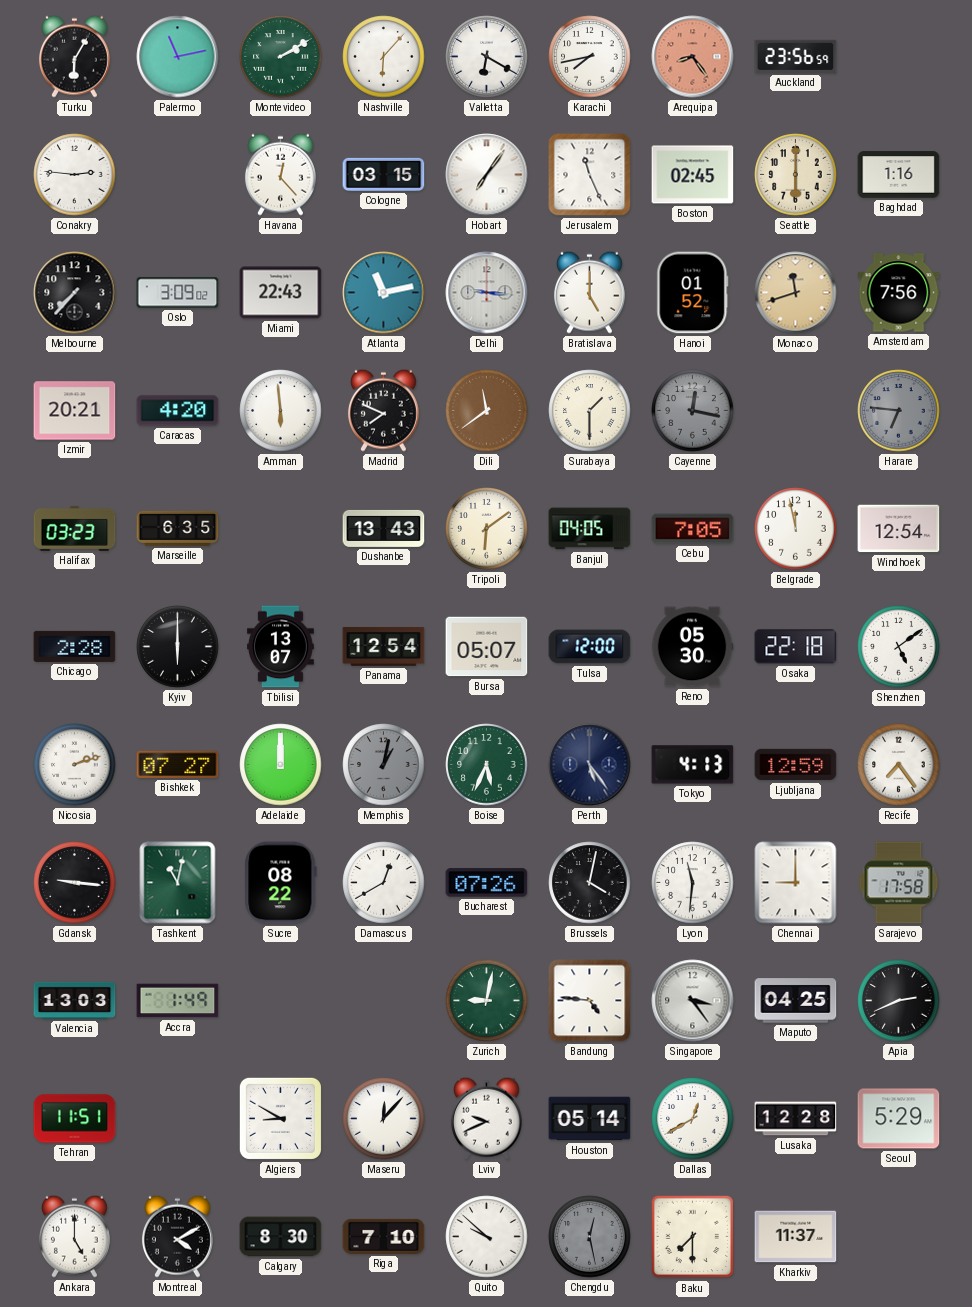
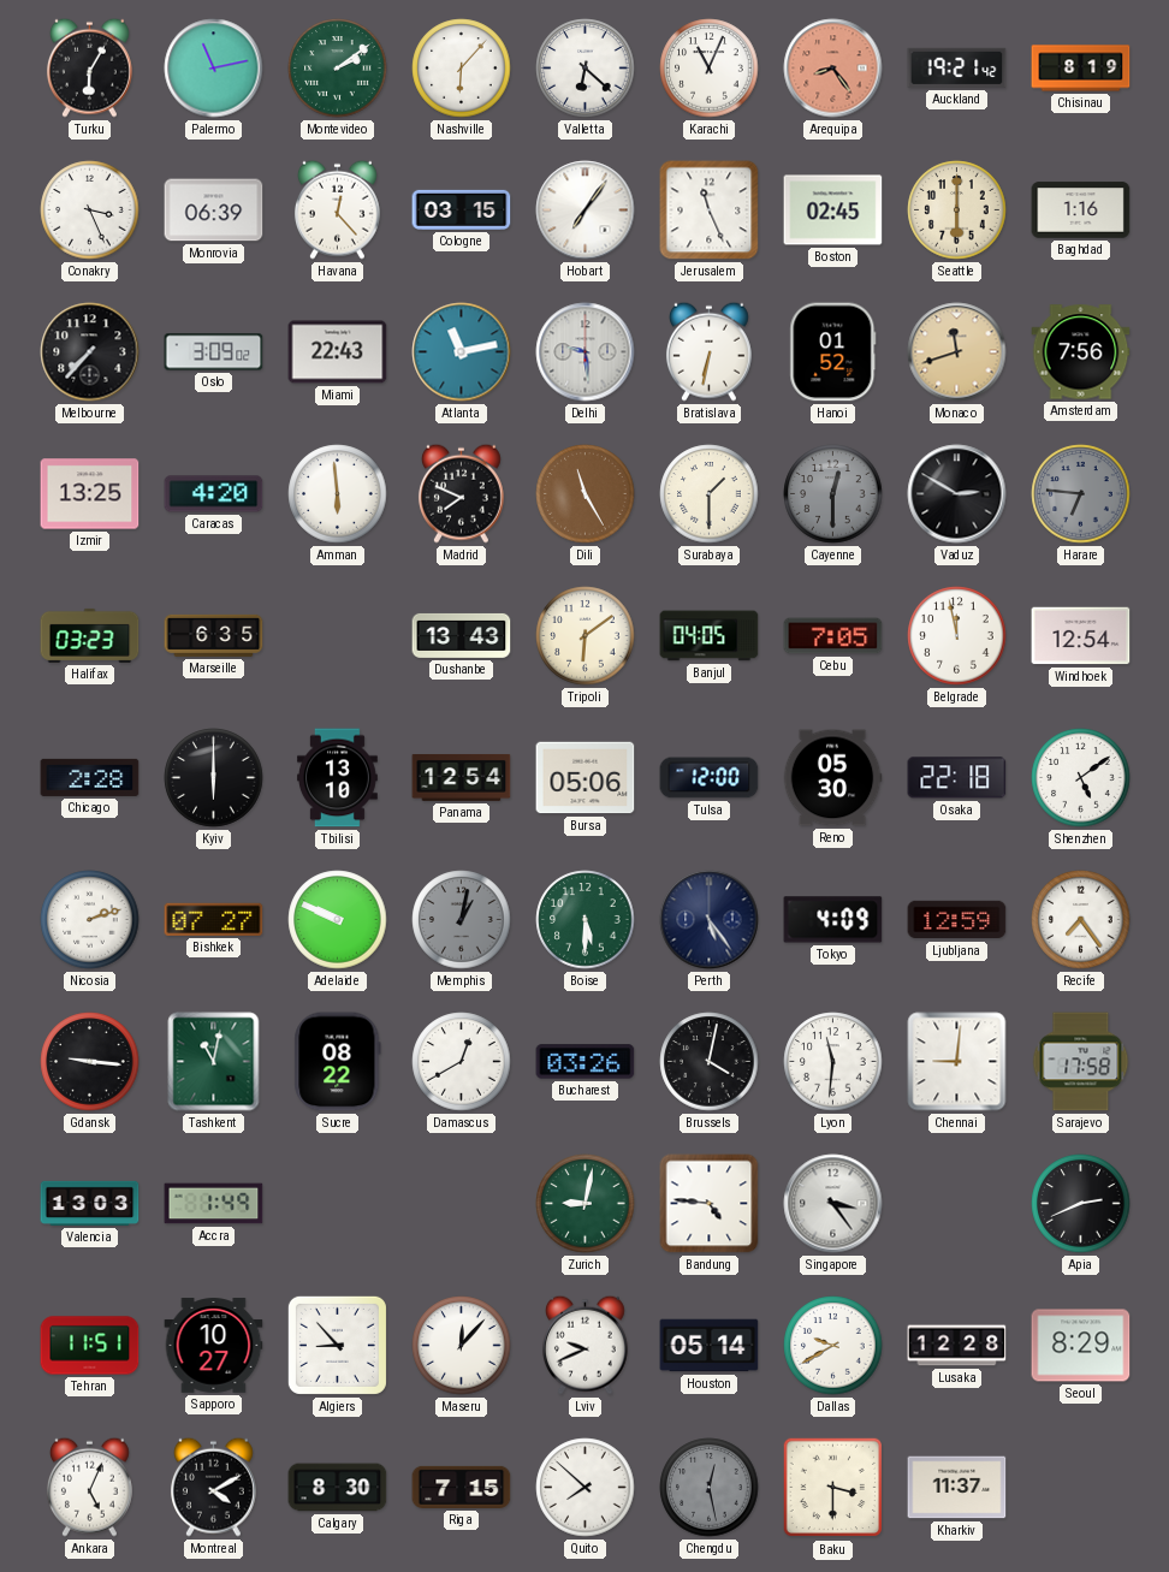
Montevideo: 2:10 -> 2:09
Valletta: 6:20 -> 6:22
Karachi: 7:43 -> 11:04
Auckland: 23:56 -> 19:21
Chisinau: none -> 8:19
Conakry: 2:46 -> 3:26
Monrovia: none -> 06:39
Delhi: 9:16 -> 9:29
Bratislava: 5:00 -> 6:32
Izmir: 20:21 -> 13:25
Dili: 11:39 -> 11:25
Cayenne: 12:17 -> 12:30
Vaduz: none -> 2:50
Tbilisi: 13:07 -> 13:10
Bursa: 05:07 -> 05:06
Adelaide: 12:00 -> 9:49
Boise: 5:34 -> 5:30
Tokyo: 4:13 -> 4:09
Bucharest: 07:26 -> 03:26
Chennai: 9:00 -> 9:01
Maputo: 04:25 -> none
Sapporo: none -> 10:27
Algiers: 8:50 -> 8:53
Dallas: 12:40 -> 9:40
Seoul: 5:29 -> 8:29
Ankara: 5:00 -> 5:04
Riga: 7:10 -> 7:15
Quito: 9:52 -> 7:52
Baku: 7:30 -> 3:30
